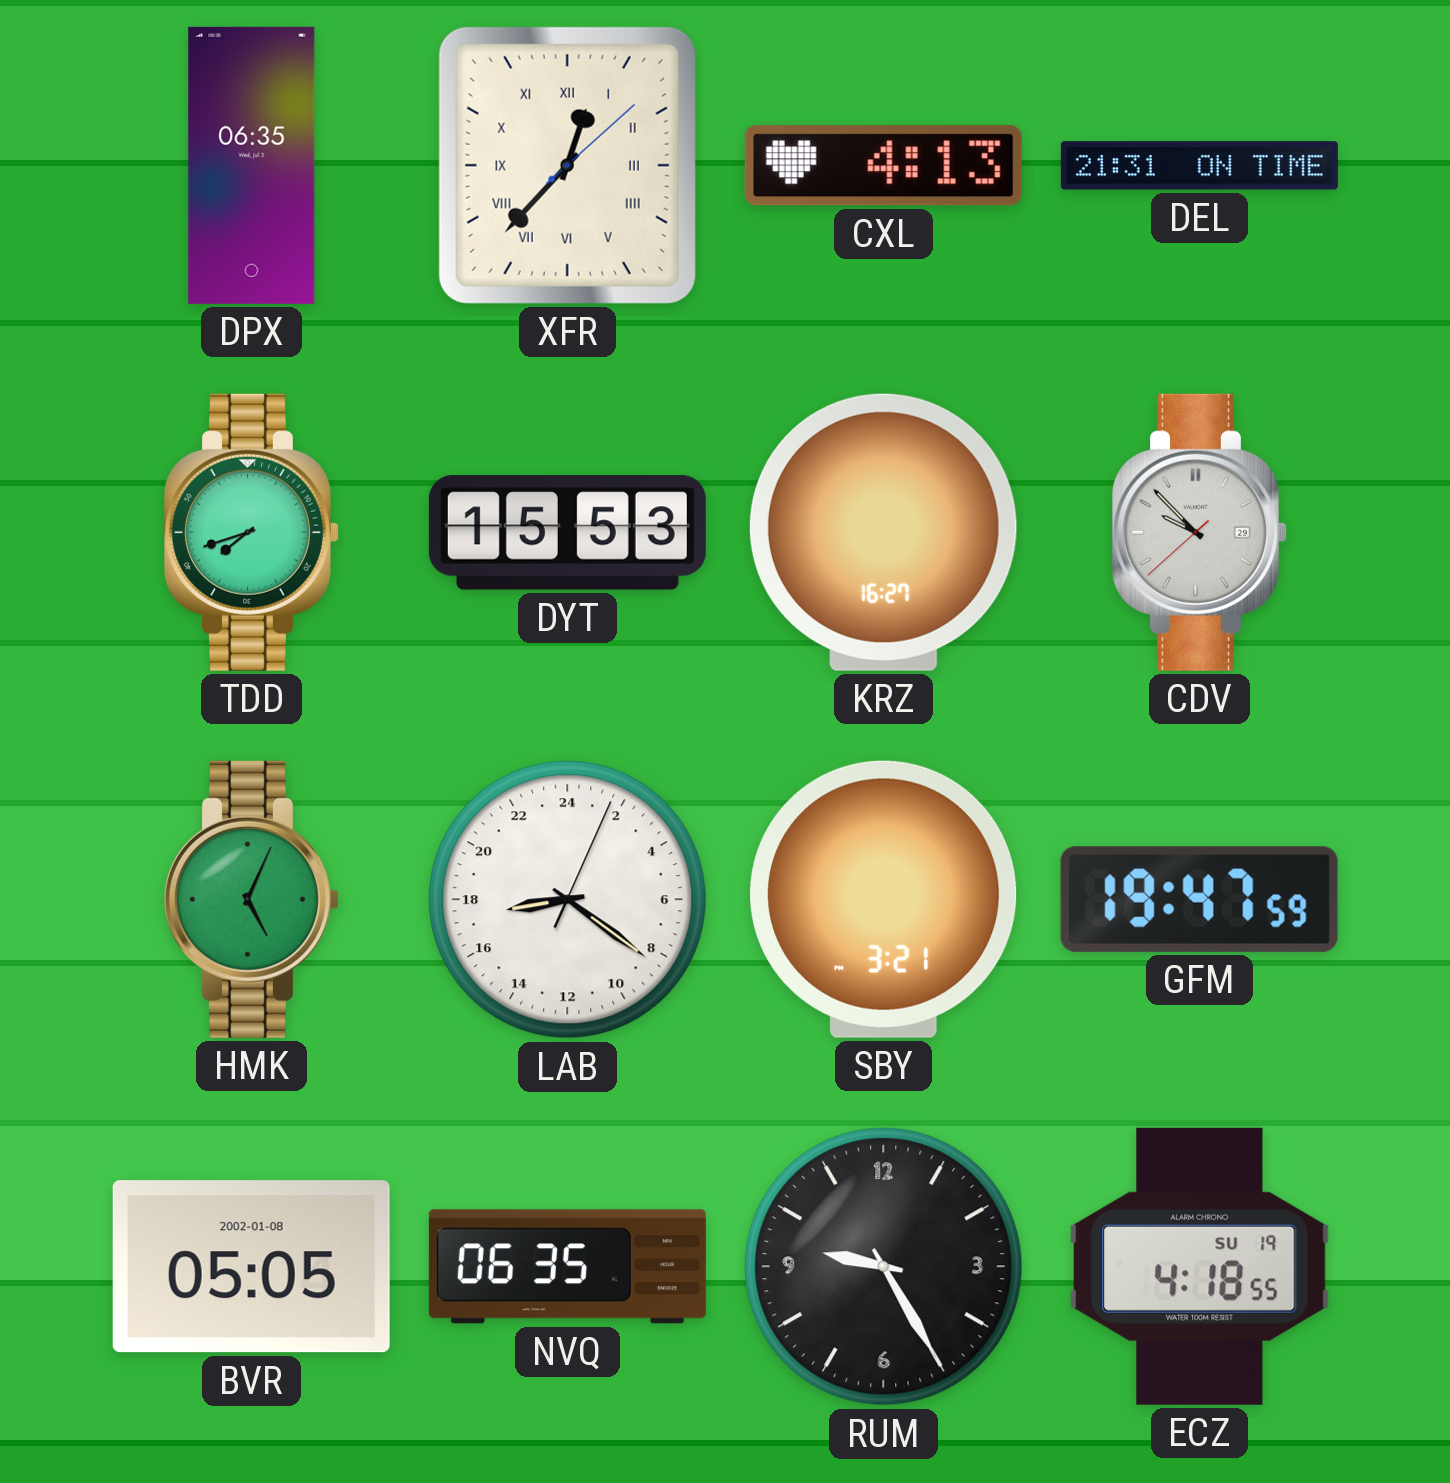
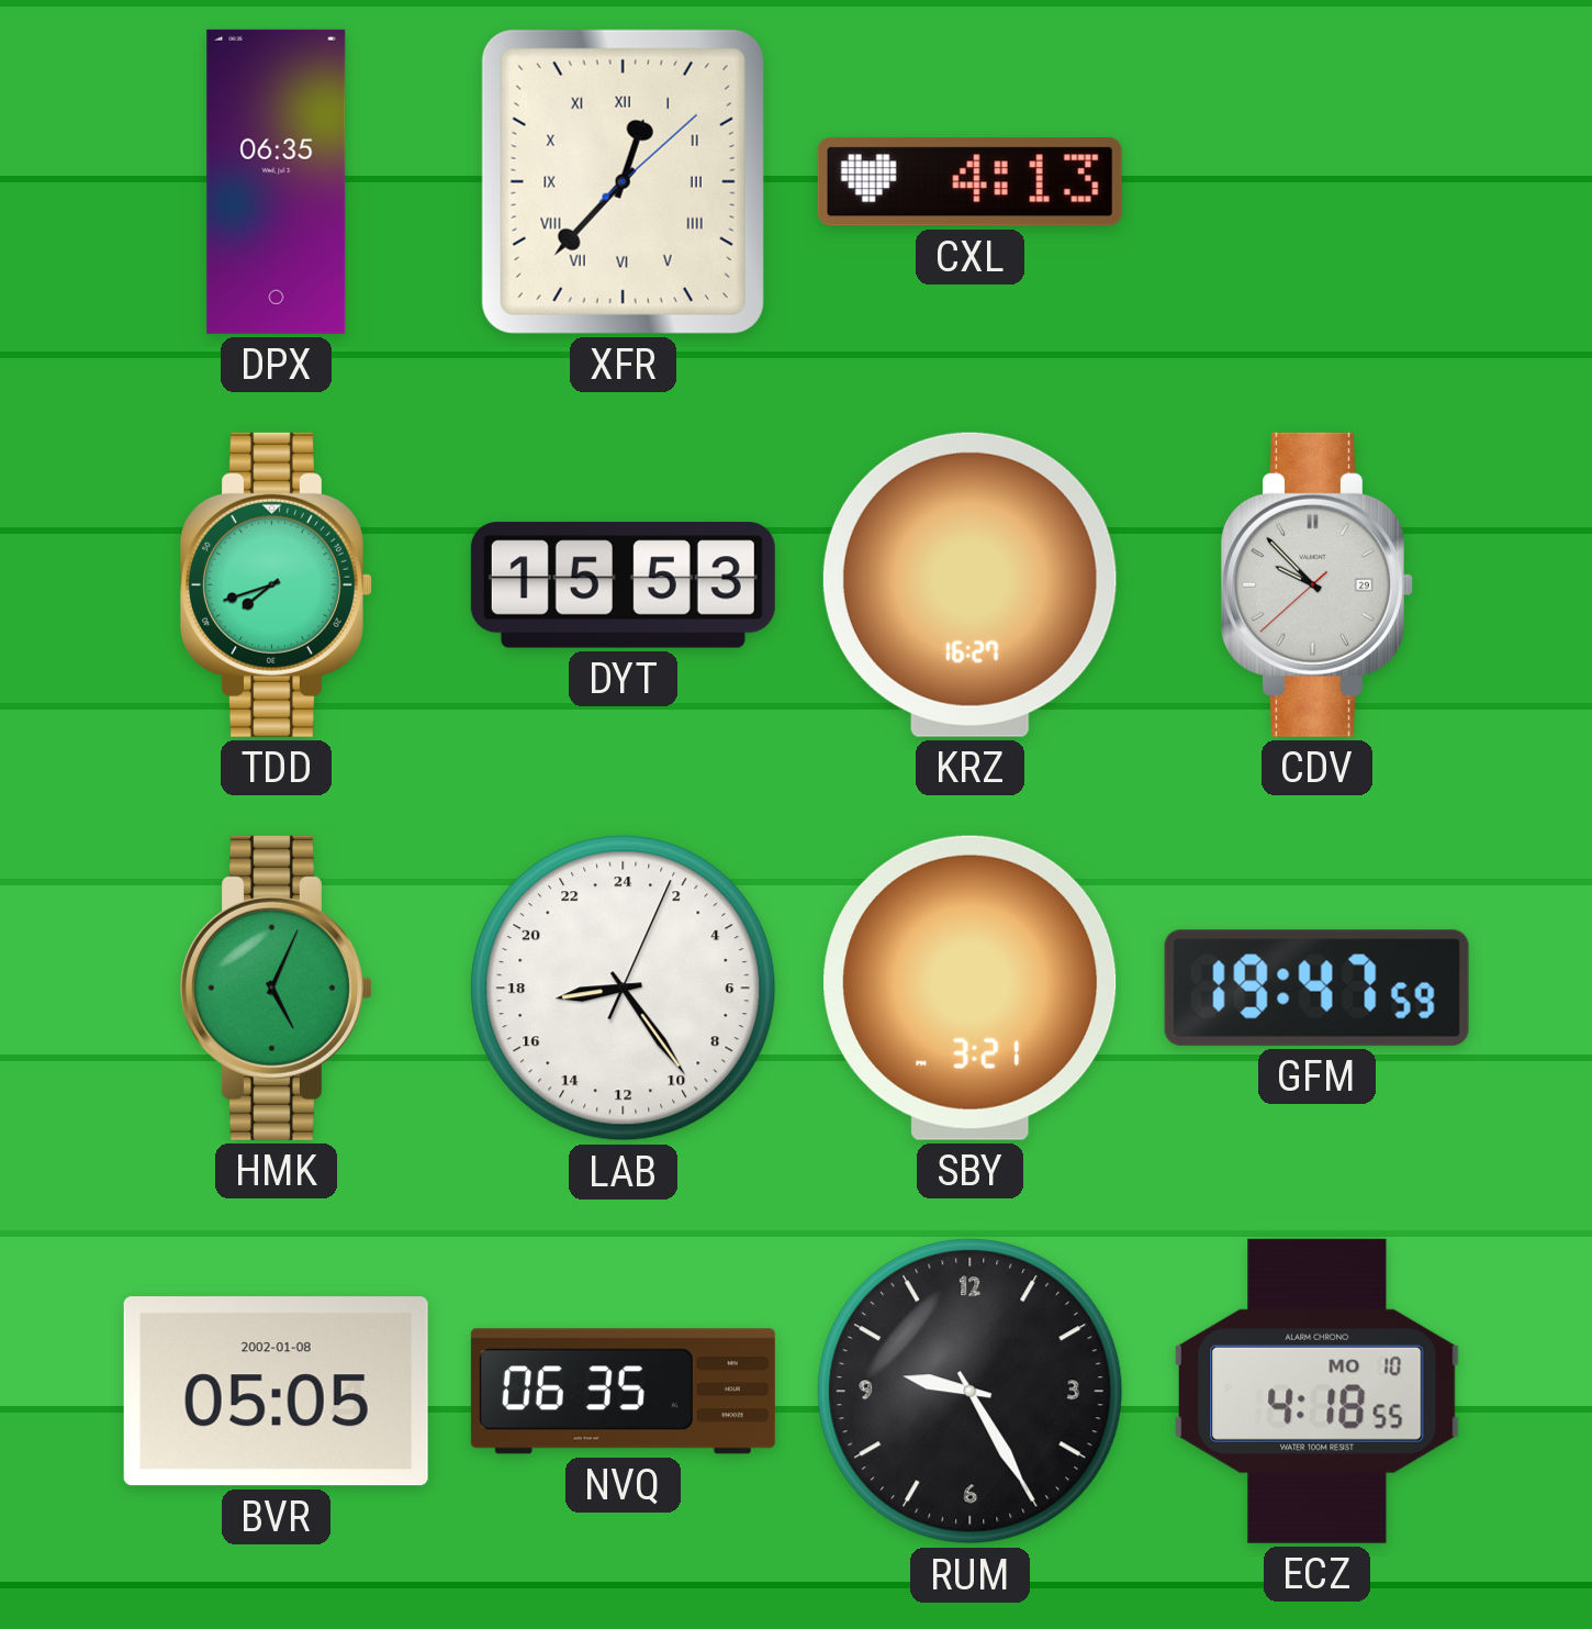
DEL: 21:31 -> none
LAB: 17:21 -> 17:24
ECZ date: SU 19 -> MO 10
